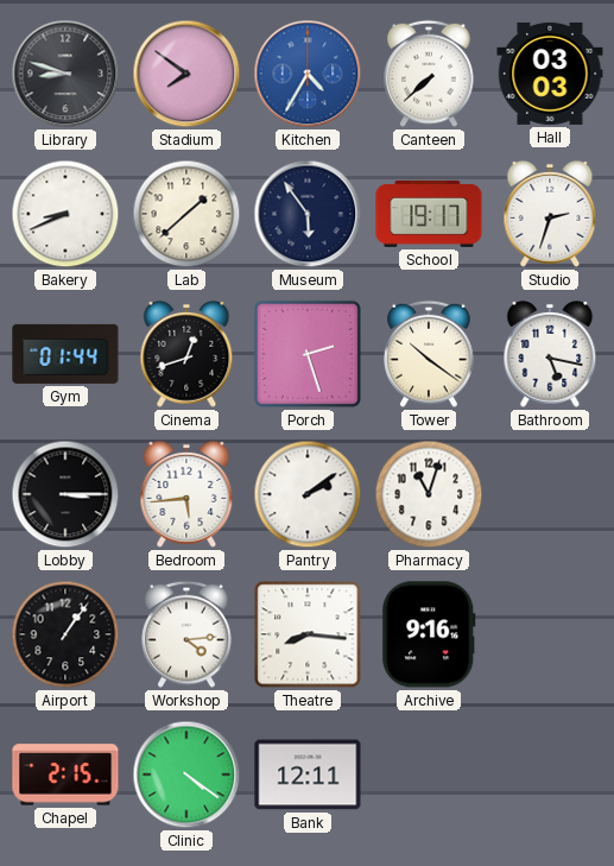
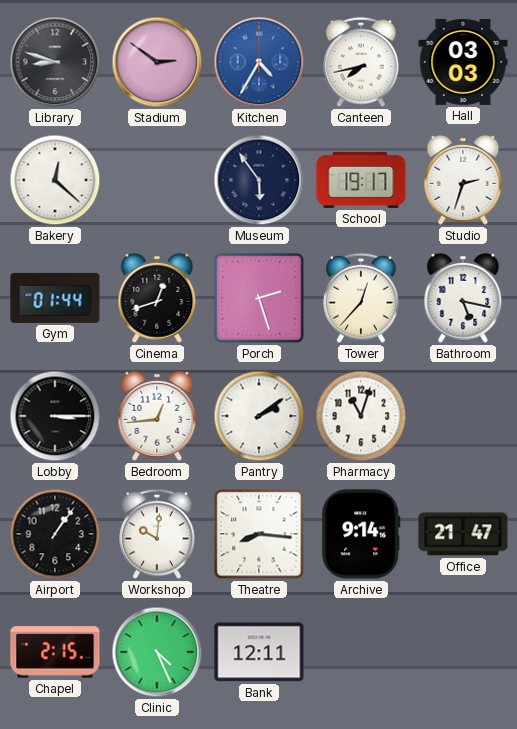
Stadium: 7:51 -> 2:51
Canteen: 7:38 -> 7:43
Bakery: 8:41 -> 12:22
Lab: 1:38 -> none
Tower: 10:21 -> 12:37
Bedroom: 5:44 -> 12:44
Workshop: 4:14 -> 10:01
Archive: 9:16 -> 9:14
Office: none -> 21:47
Clinic: 4:21 -> 4:26
